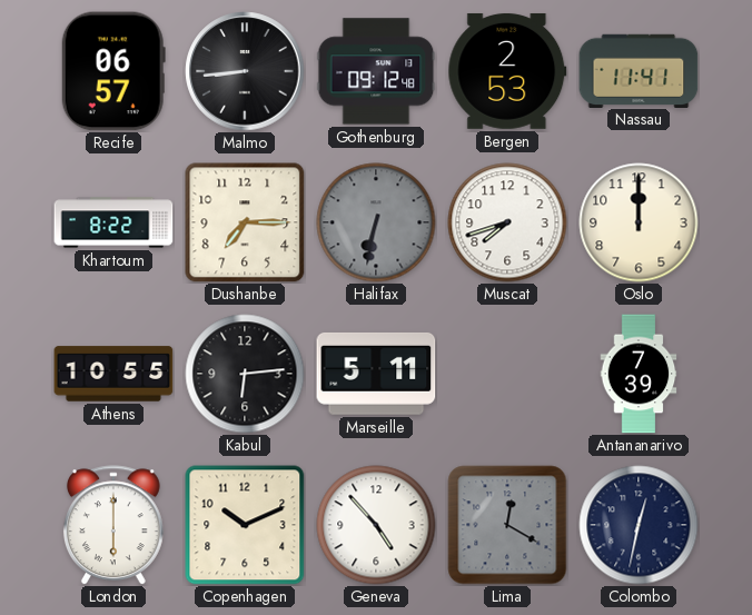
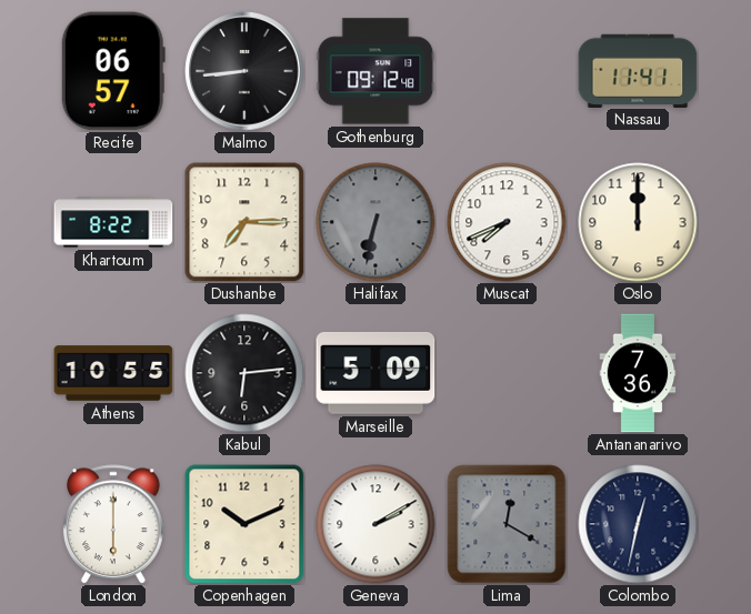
Bergen: 2:53 -> none
Muscat: 7:42 -> 7:41
Marseille: 5:11 -> 5:09
Antananarivo: 7:39 -> 7:36
Geneva: 4:53 -> 2:10
